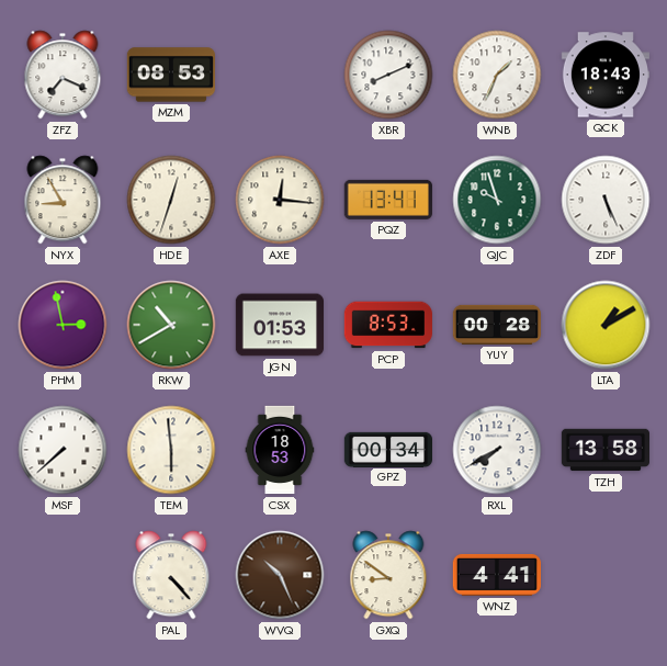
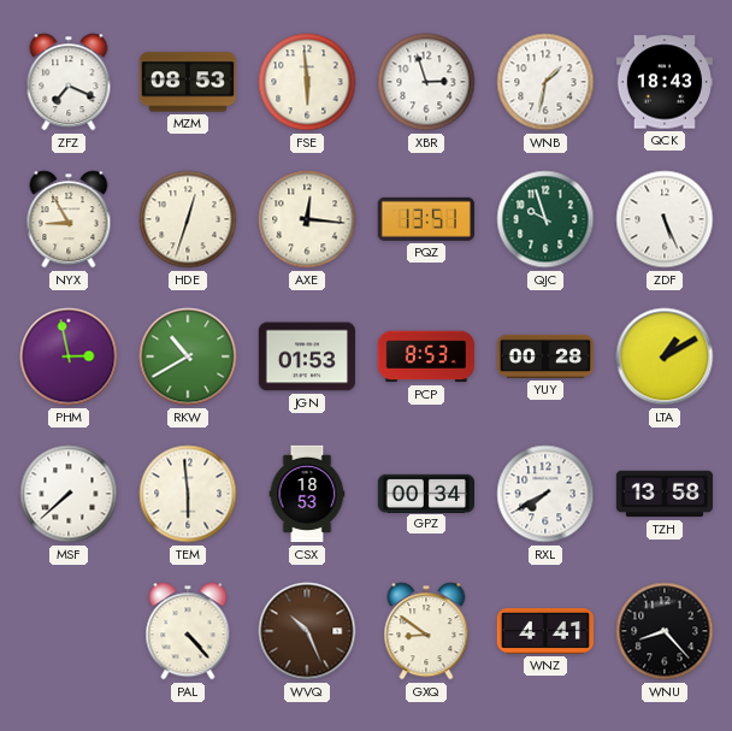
FSE: none -> 5:59
XBR: 8:11 -> 2:57
WNB: 1:34 -> 1:32
PQZ: 13:41 -> 13:51
WNU: none -> 8:23
